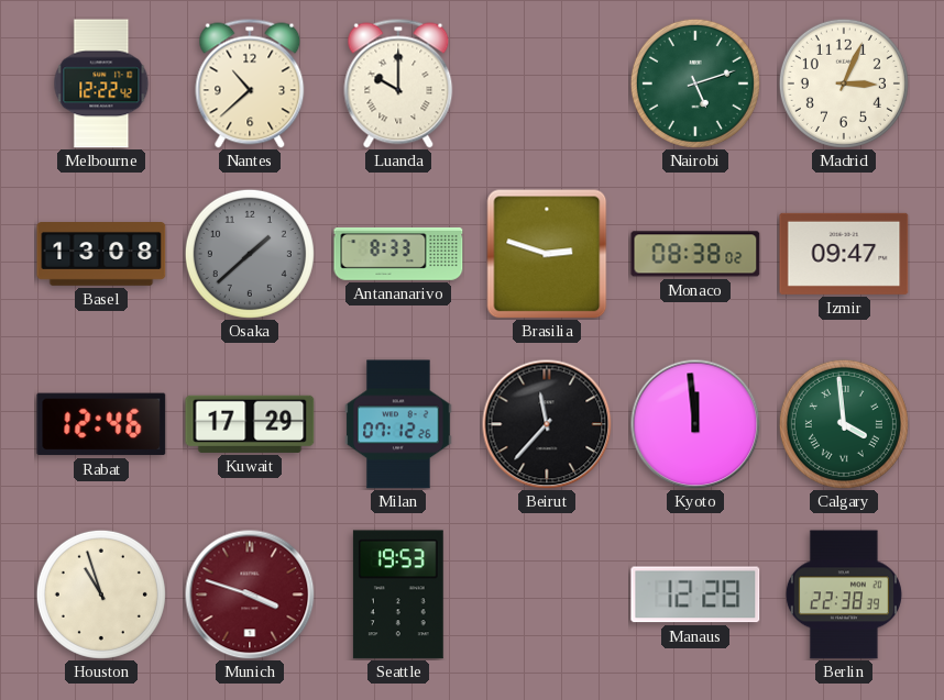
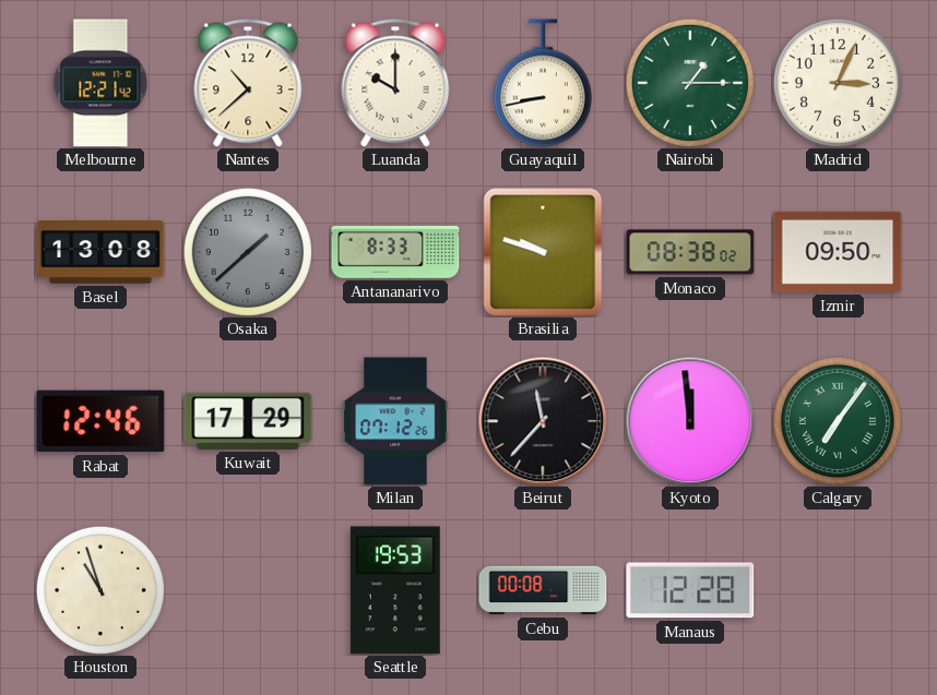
Melbourne: 12:22 -> 12:21
Guayaquil: none -> 8:43
Nairobi: 5:12 -> 1:15
Brasilia: 2:48 -> 9:48
Izmir: 09:47 -> 09:50
Calgary: 3:59 -> 7:06
Munich: 3:48 -> none
Cebu: none -> 00:08
Berlin: 22:38 -> none
